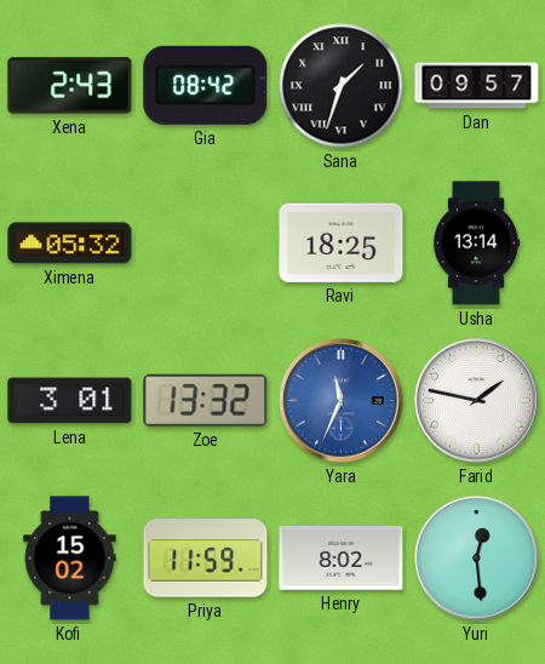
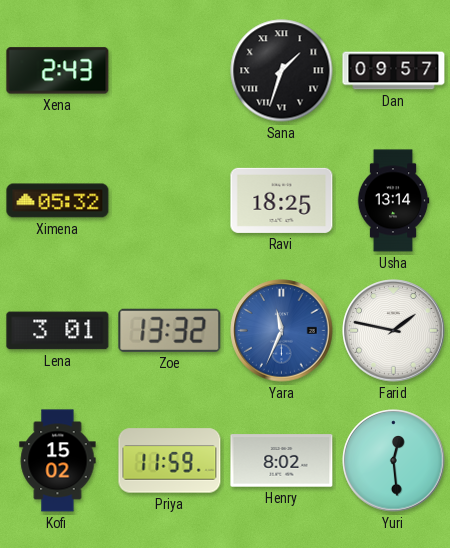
Gia: 08:42 -> none
